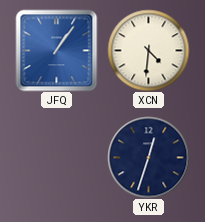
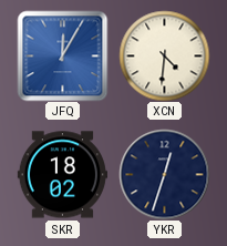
JFQ: 1:06 -> 12:05
SKR: none -> 18:02
